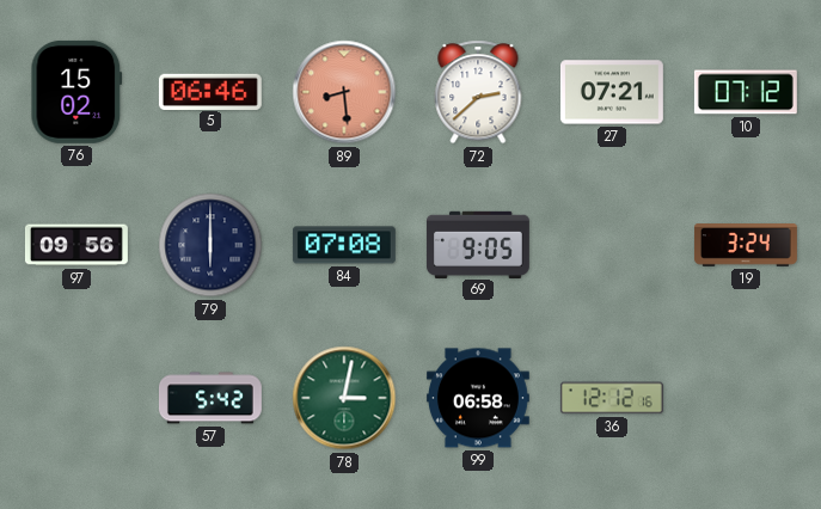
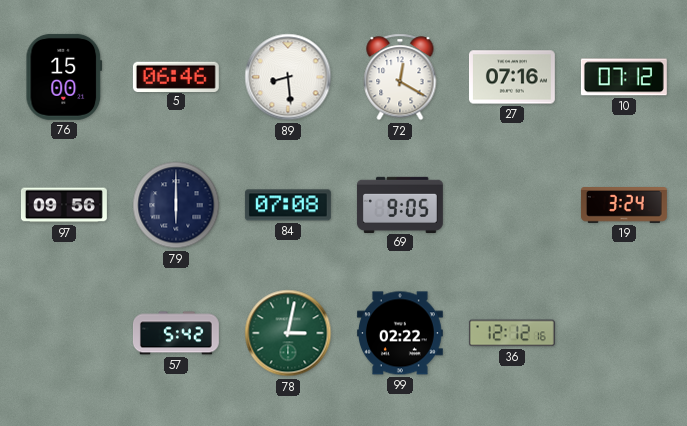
76: 15:02 -> 15:00
89 dial: salmon -> white
72: 2:38 -> 12:20
27: 07:21 -> 07:16
99: 06:58 -> 02:22
